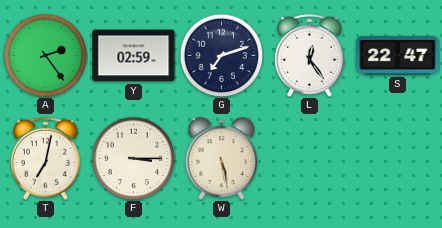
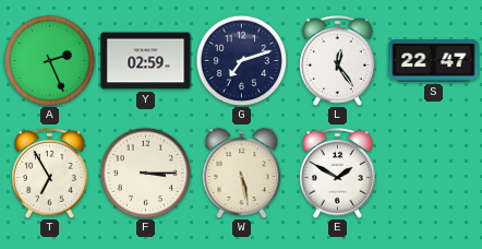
A: 2:24 -> 2:26
T: 7:02 -> 6:55
E: none -> 1:50
